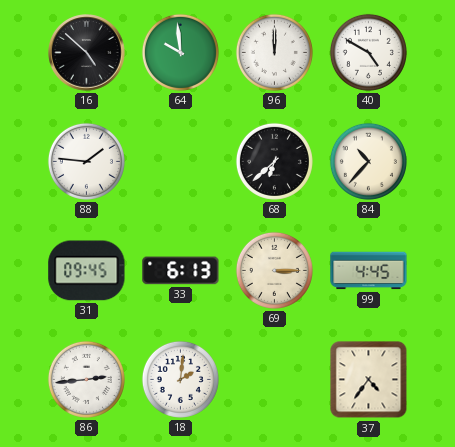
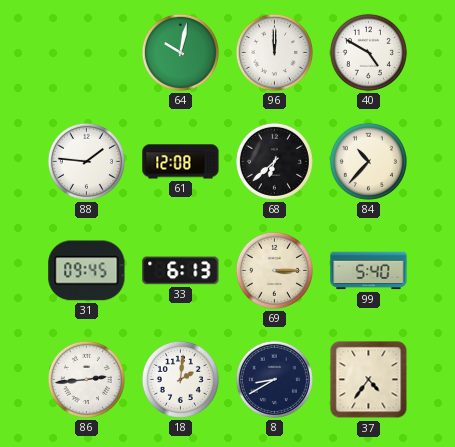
16: 4:52 -> none
64: 9:59 -> 10:02
61: none -> 12:08
99: 4:45 -> 5:40
8: none -> 8:40
